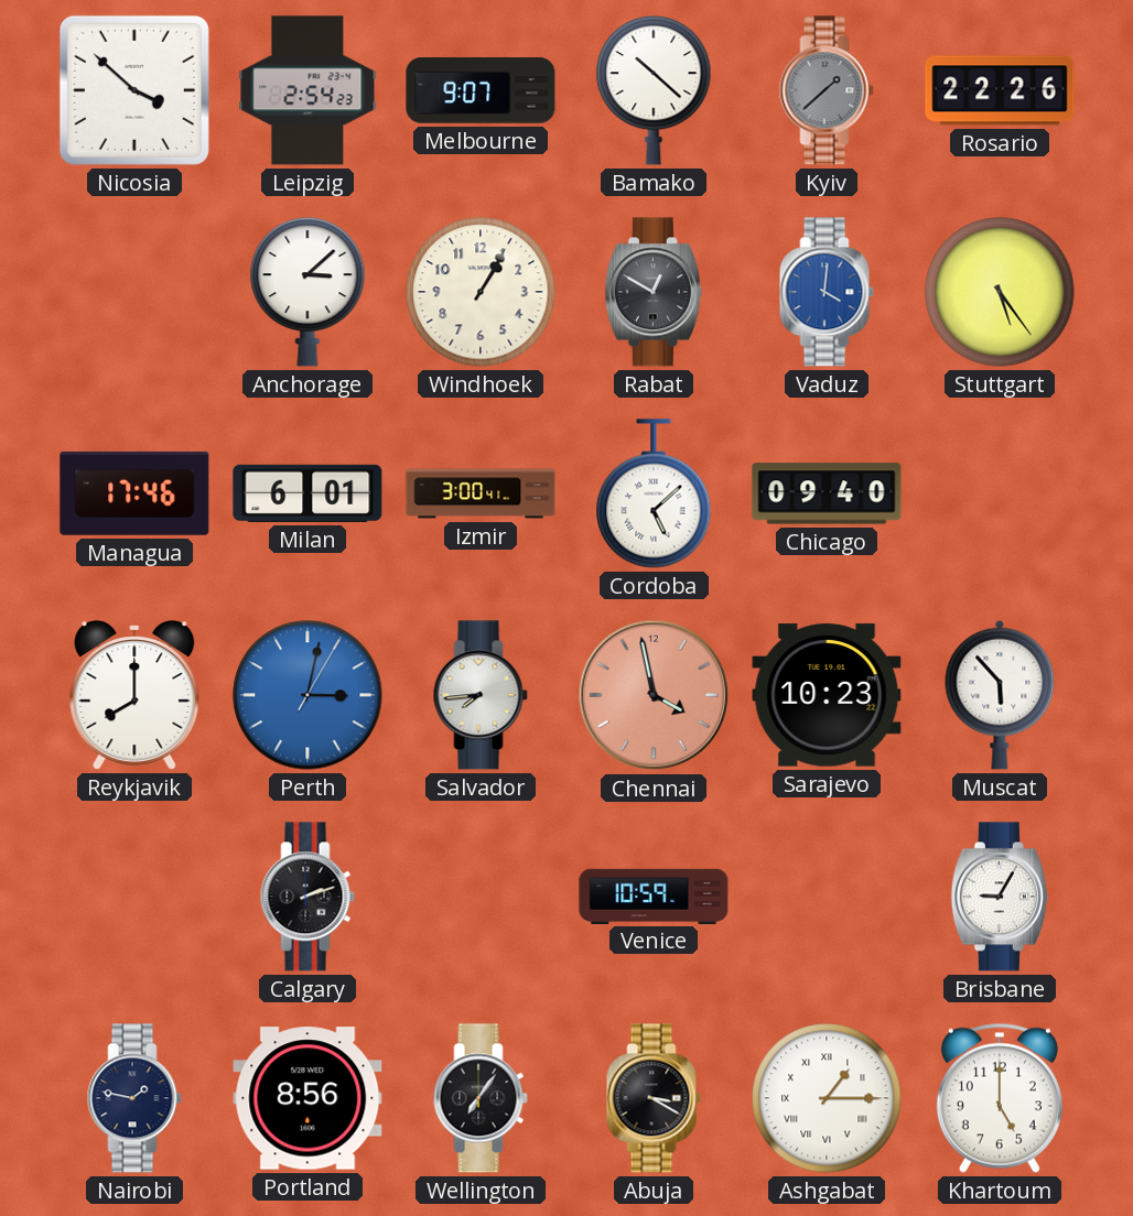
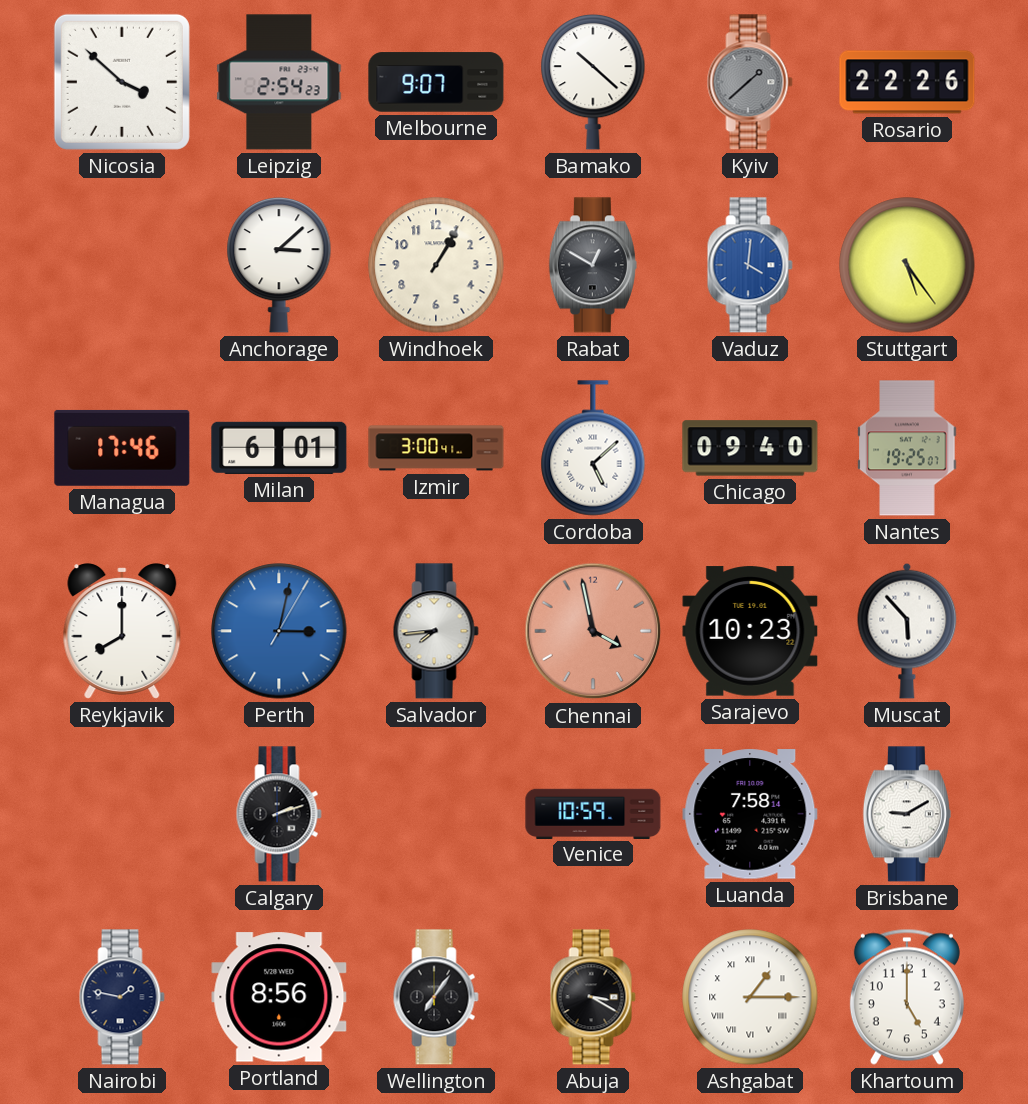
Nantes: none -> 19:25
Luanda: none -> 7:58
Brisbane: 9:05 -> 9:10
